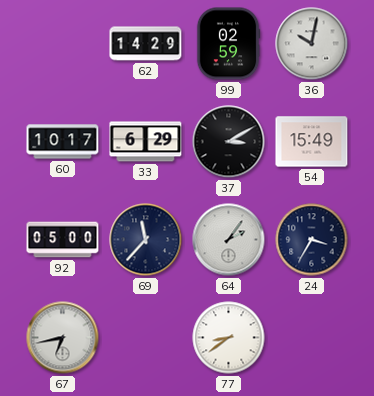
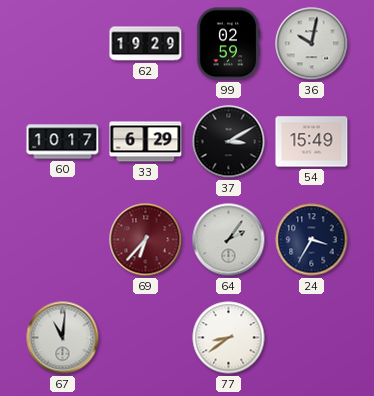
62: 14:29 -> 19:29
92: 05:00 -> none
69: 11:37 -> 6:37
69 dial: navy -> burgundy
67: 6:43 -> 11:01
